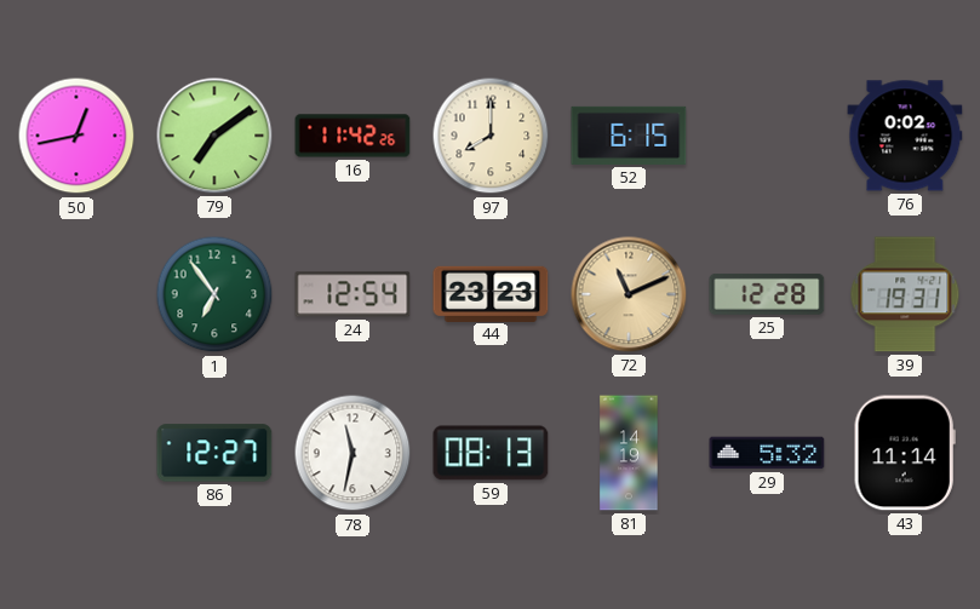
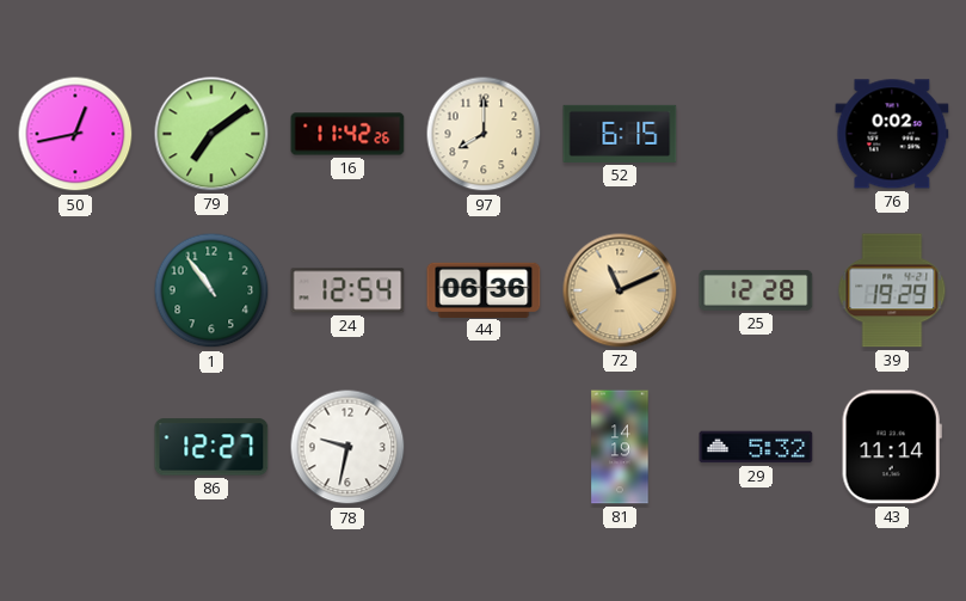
1: 6:54 -> 10:54
44: 23:23 -> 06:36
39: 19:31 -> 19:29
78: 11:32 -> 9:32
59: 08:13 -> none
